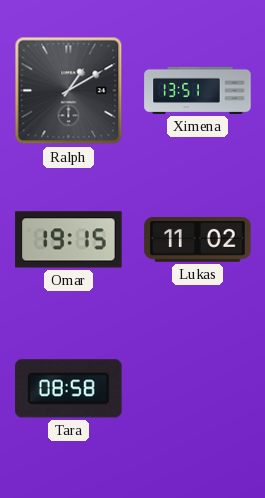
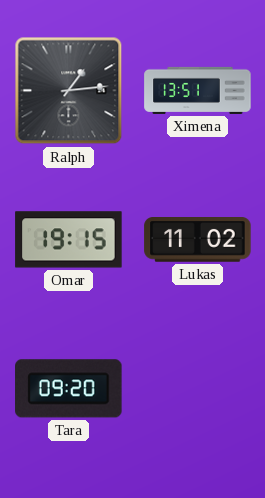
Ralph: 1:10 -> 1:14
Tara: 08:58 -> 09:20
